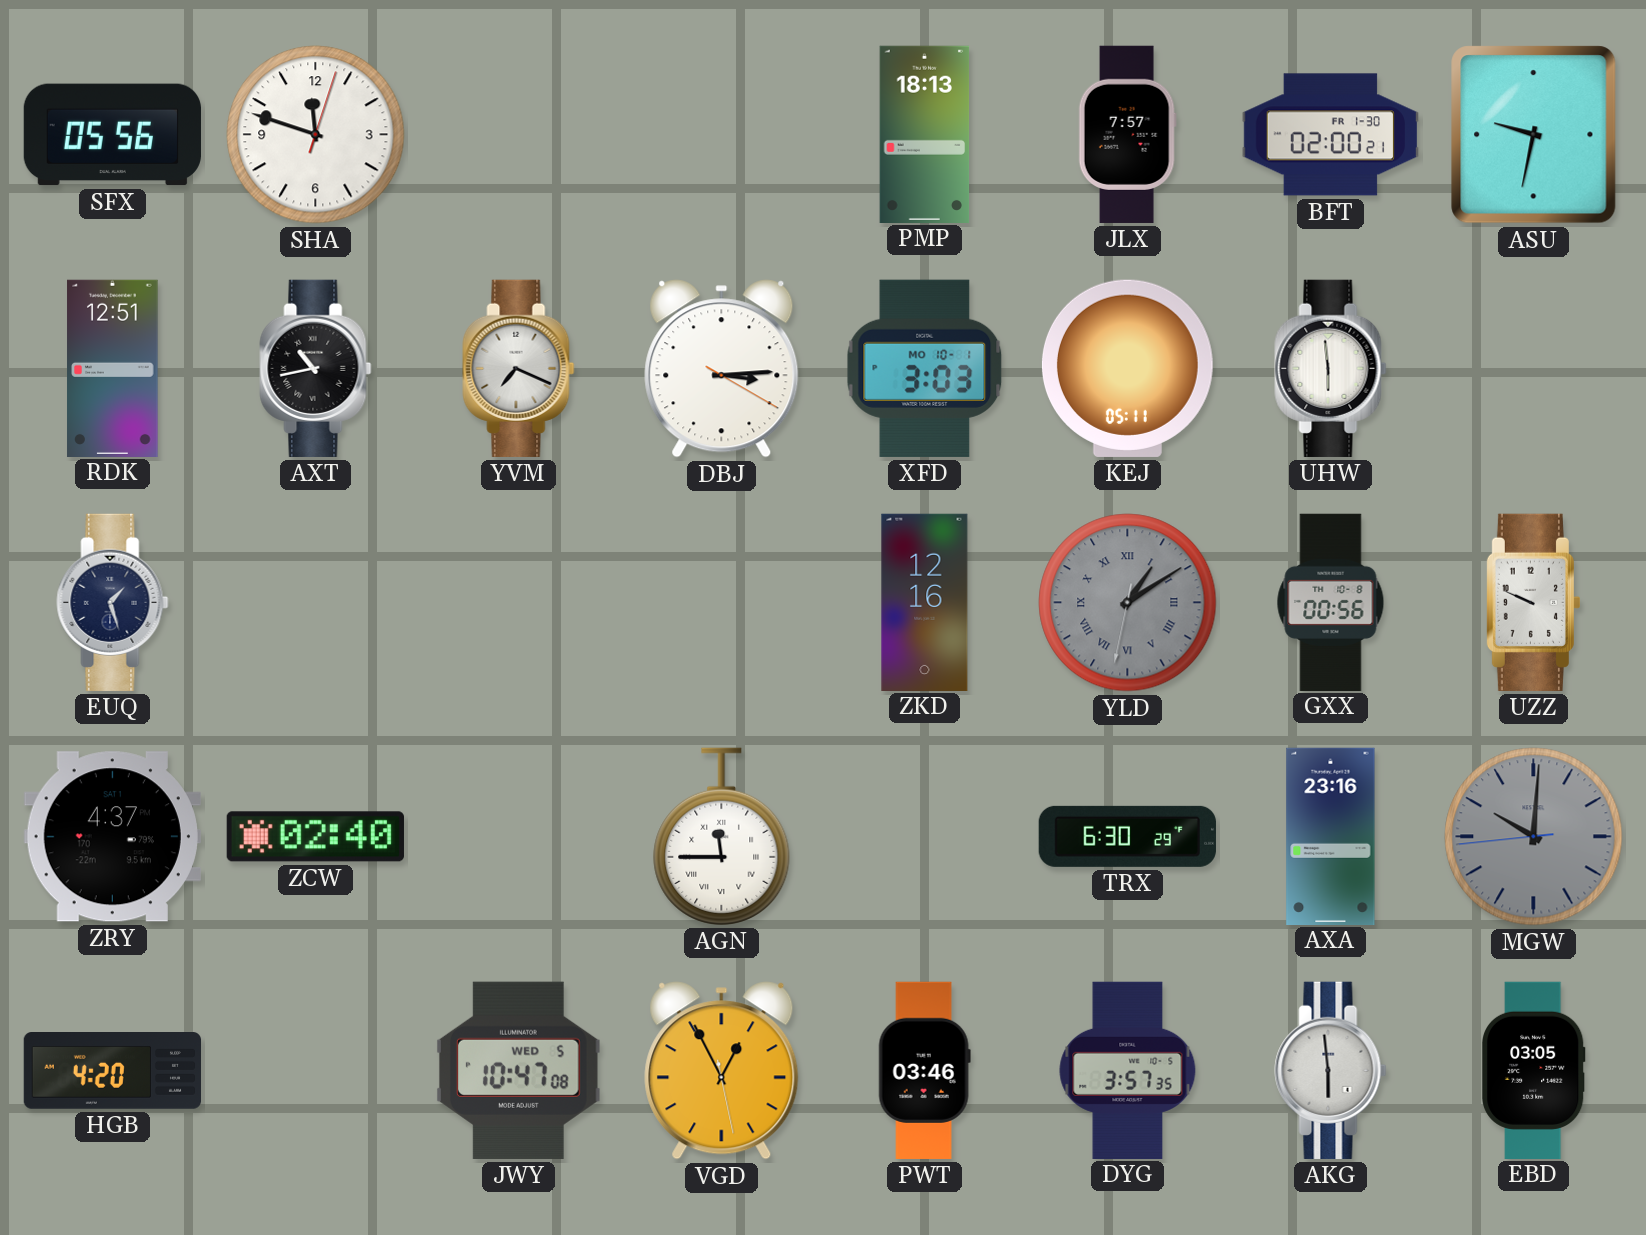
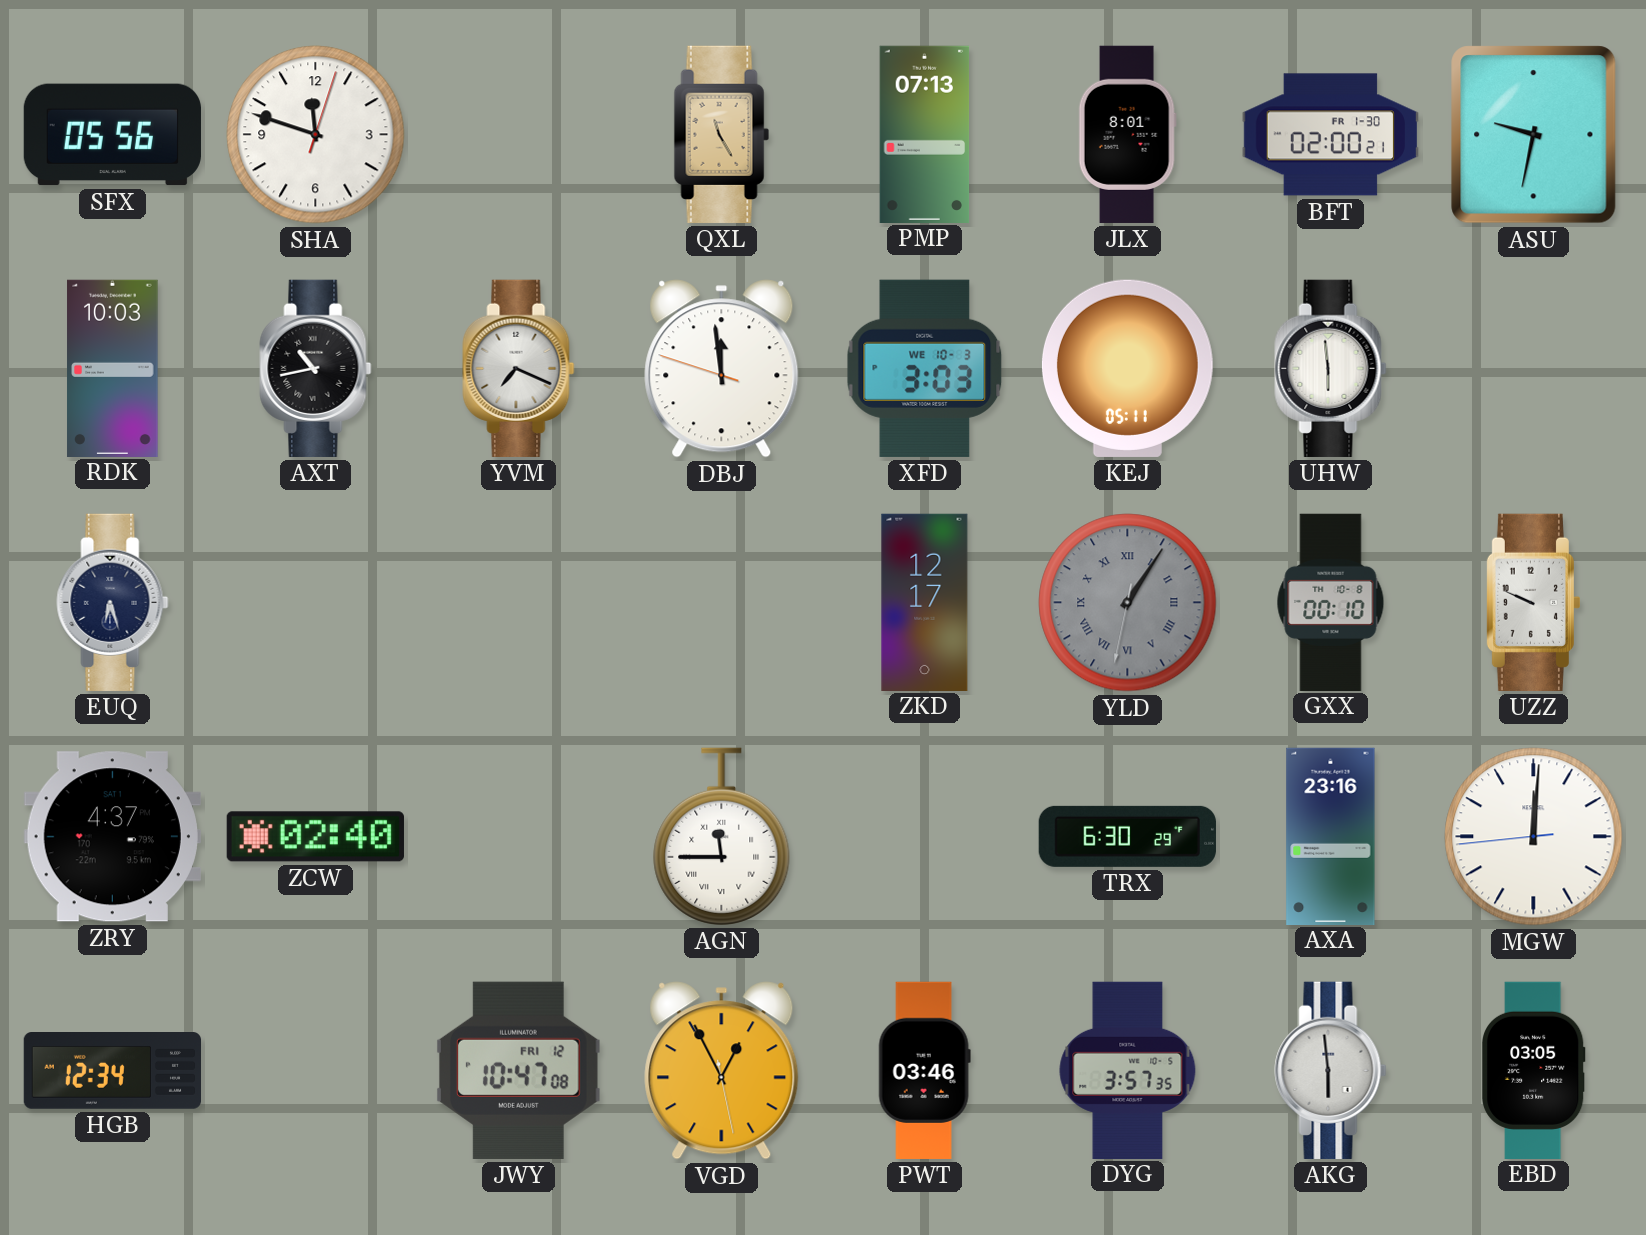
QXL: none -> 11:25
PMP: 18:13 -> 07:13
JLX: 7:57 -> 8:01
RDK: 12:51 -> 10:03
DBJ: 3:14 -> 11:58
XFD date: MO 10-1 -> WE 10-3
EUQ: 1:27 -> 6:27
ZKD: 12:16 -> 12:17
YLD: 1:09 -> 1:05
GXX: 00:56 -> 00:10
MGW: 10:00 -> 12:00
MGW dial: grey -> white
HGB: 4:20 -> 12:34
JWY date: WED 5 -> FRI 12
